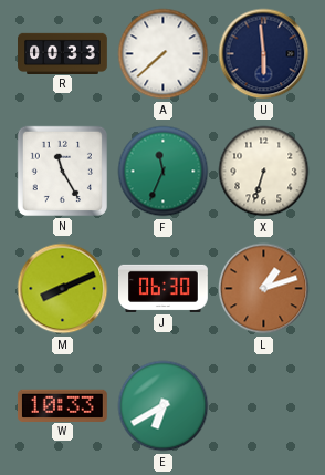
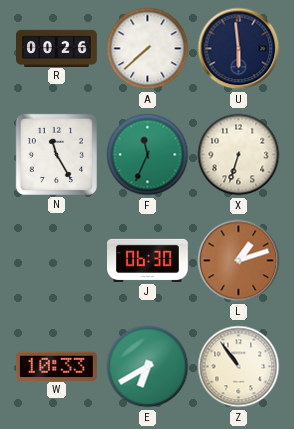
R: 00:33 -> 00:26
M: 8:11 -> none
Z: none -> 10:54
